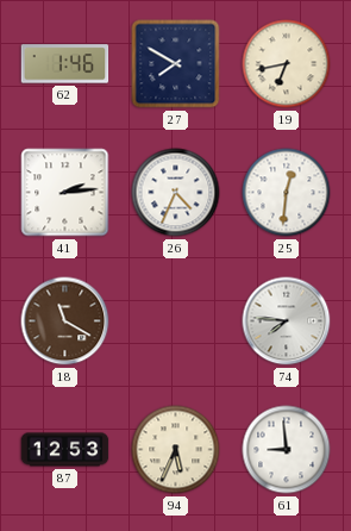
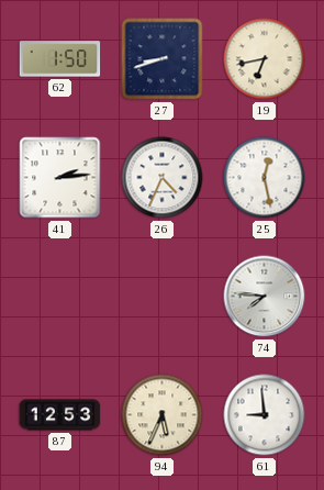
62: 1:46 -> 1:50
27: 7:50 -> 8:42
25: 12:31 -> 12:28
18: 11:20 -> none
